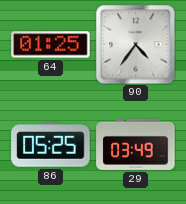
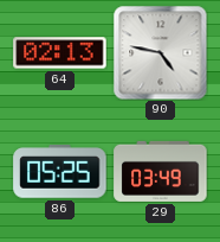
64: 01:25 -> 02:13
90: 4:36 -> 4:47
